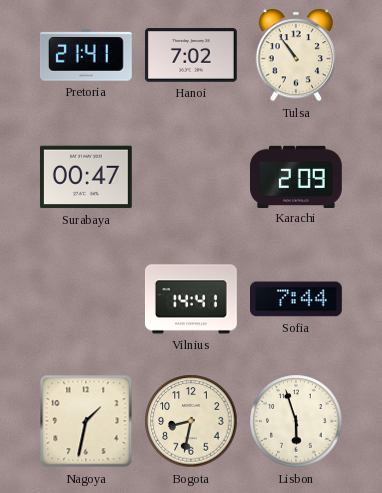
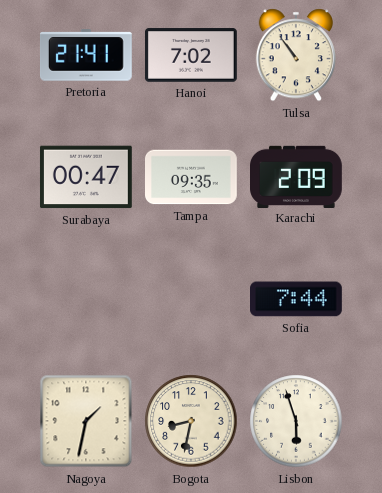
Tampa: none -> 09:35
Vilnius: 14:41 -> none
